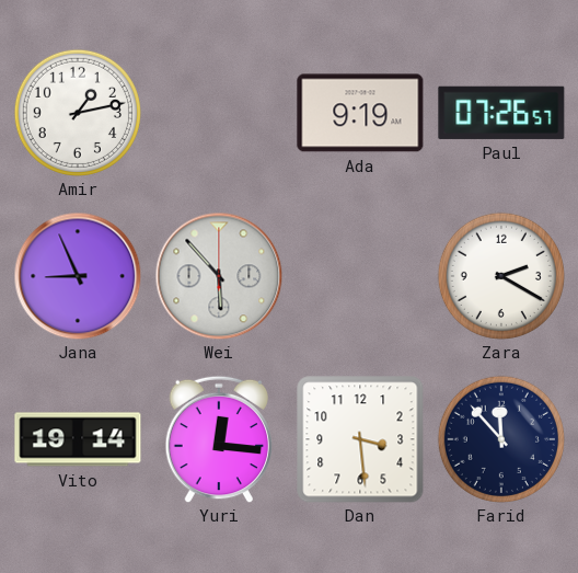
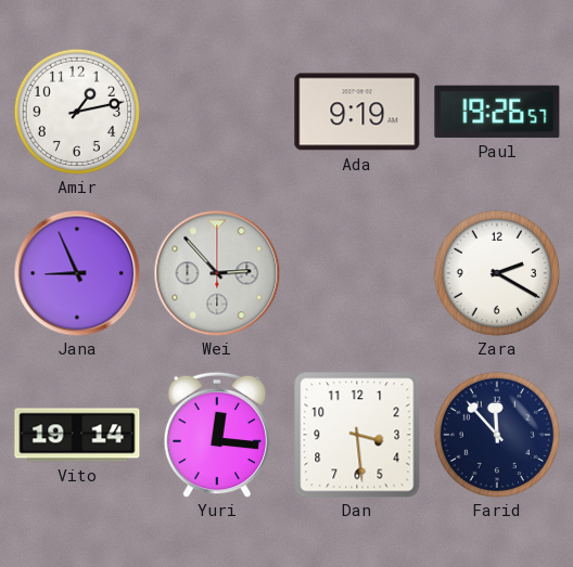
Paul: 07:26 -> 19:26
Wei: 5:53 -> 2:53
